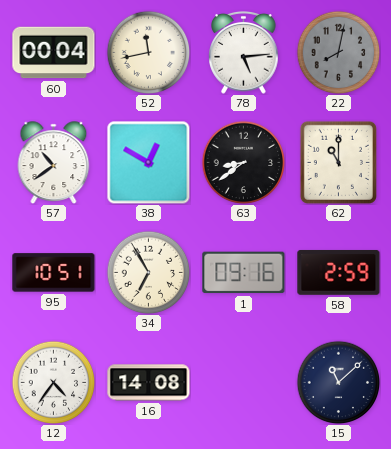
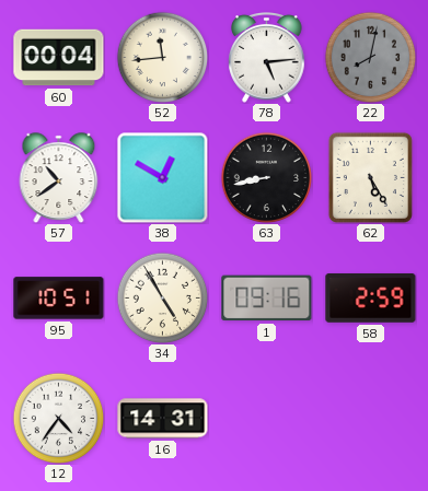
52: 11:43 -> 11:44
63: 8:39 -> 8:43
62: 11:00 -> 5:25
34: 6:55 -> 4:55
16: 14:08 -> 14:31
15: 11:08 -> none
